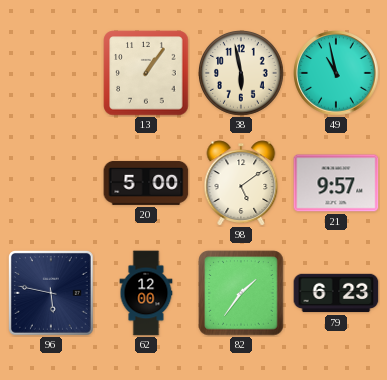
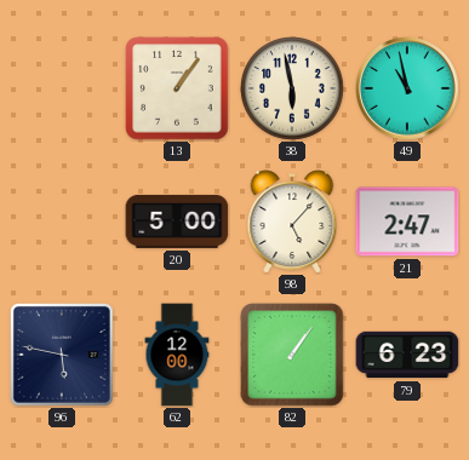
98: 5:09 -> 5:07
21: 9:57 -> 2:47
82: 1:36 -> 1:06
